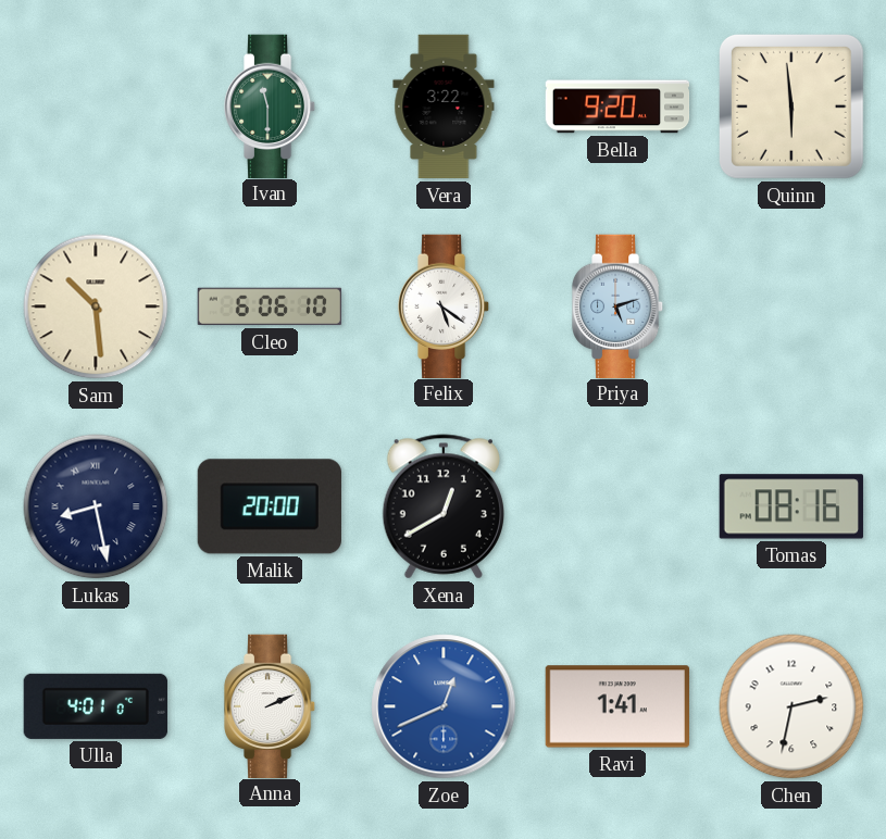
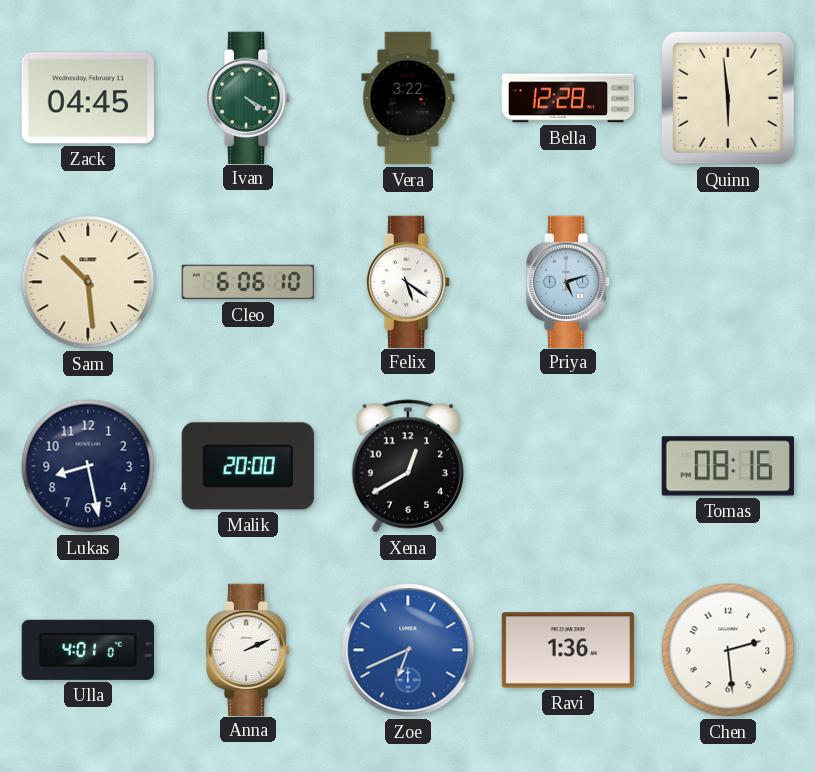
Zack: none -> 04:45
Ivan: 11:30 -> 4:20
Bella: 9:20 -> 12:28
Lukas numerals: Roman -> Arabic
Zoe: 12:41 -> 6:41
Ravi: 1:41 -> 1:36
Chen: 2:32 -> 2:29
